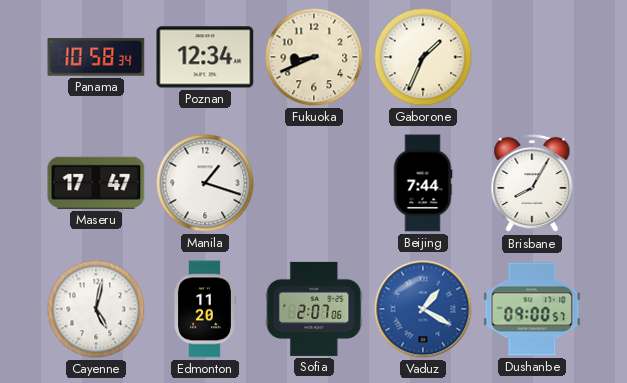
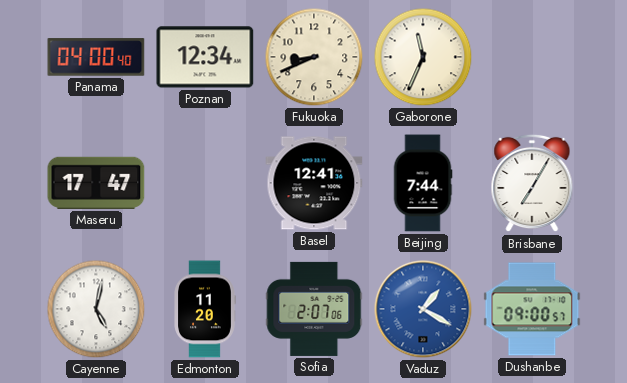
Panama: 10:58 -> 04:00
Gaborone: 1:34 -> 11:34
Manila: 1:18 -> none
Basel: none -> 12:41
Brisbane: 8:05 -> 7:05
